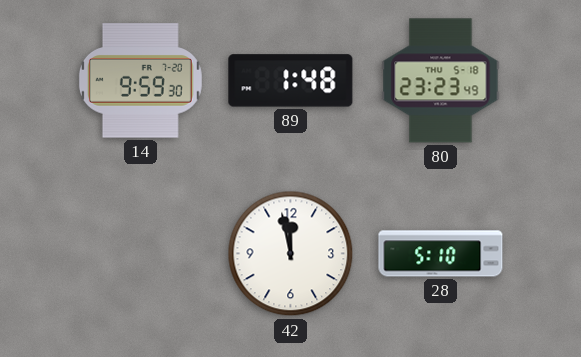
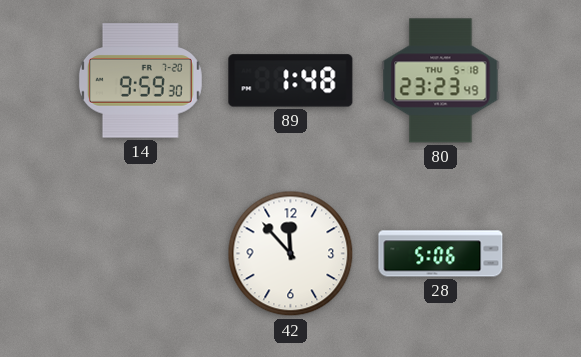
42: 11:58 -> 11:53
28: 5:10 -> 5:06
